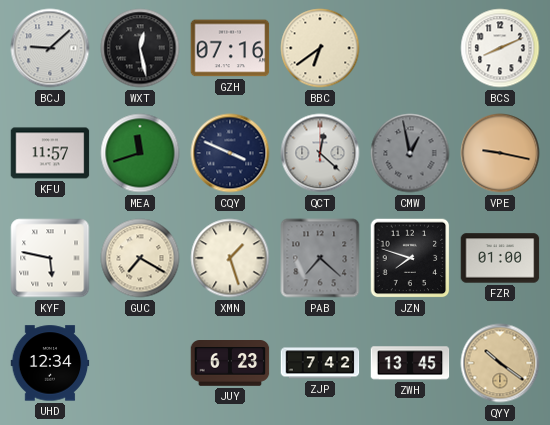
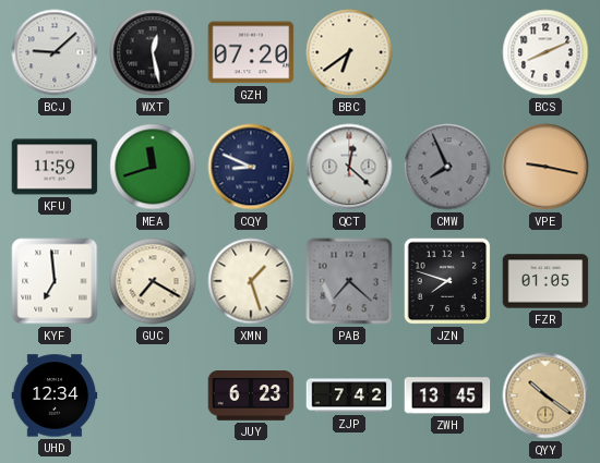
GZH: 07:16 -> 07:20
KFU: 11:57 -> 11:59
CQY: 3:49 -> 8:49
CMW: 12:58 -> 7:56
KYF: 5:47 -> 6:59
FZR: 01:00 -> 01:05
